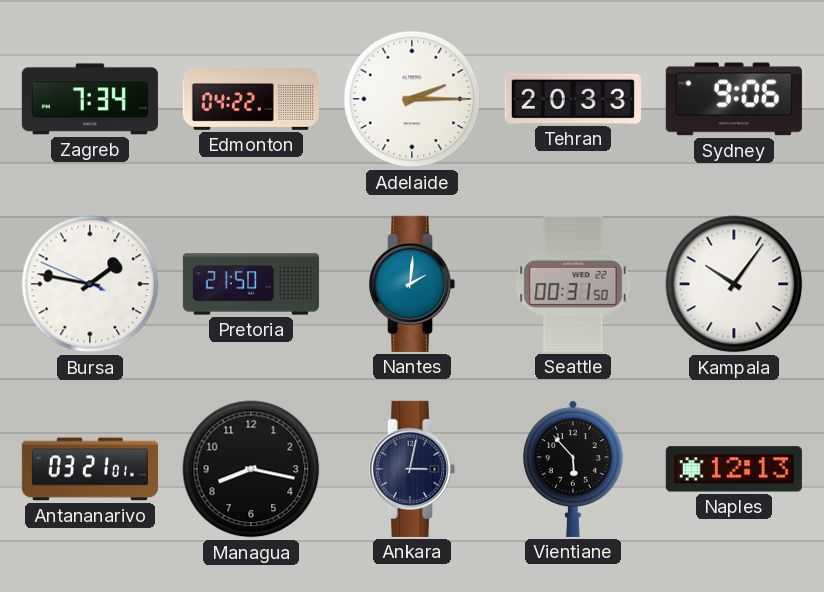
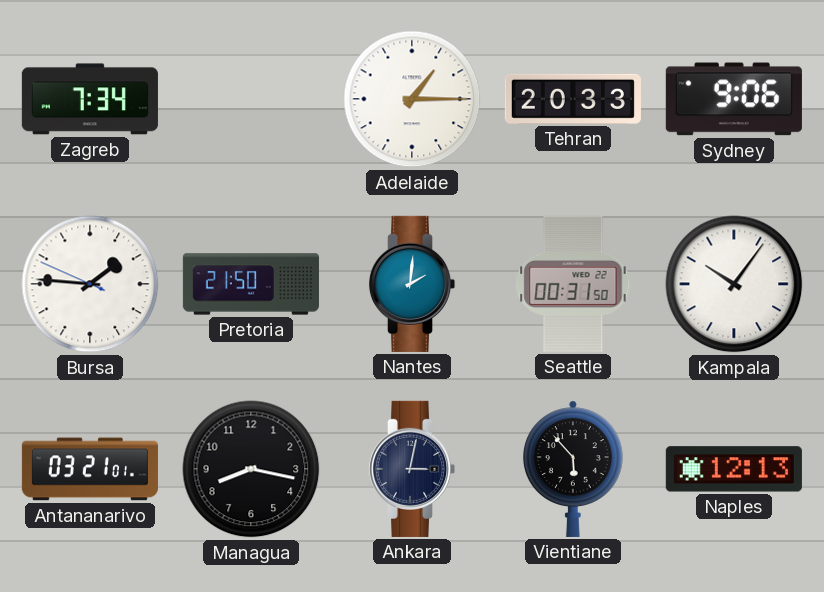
Edmonton: 04:22 -> none
Adelaide: 2:15 -> 1:15
Bursa: 1:46 -> 1:45
